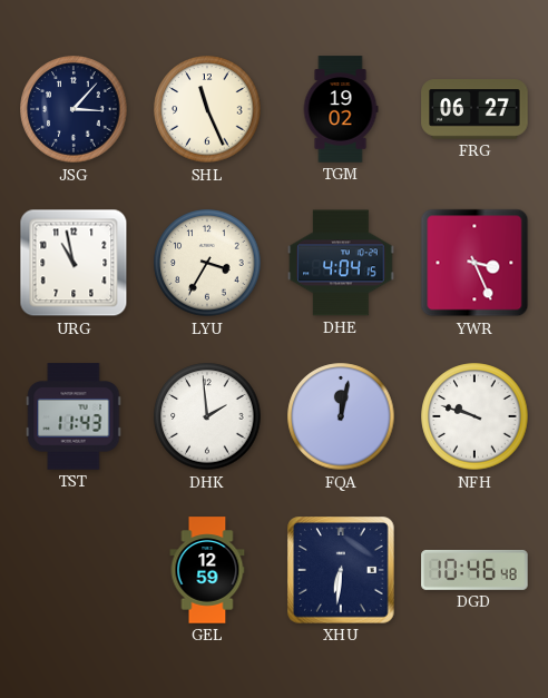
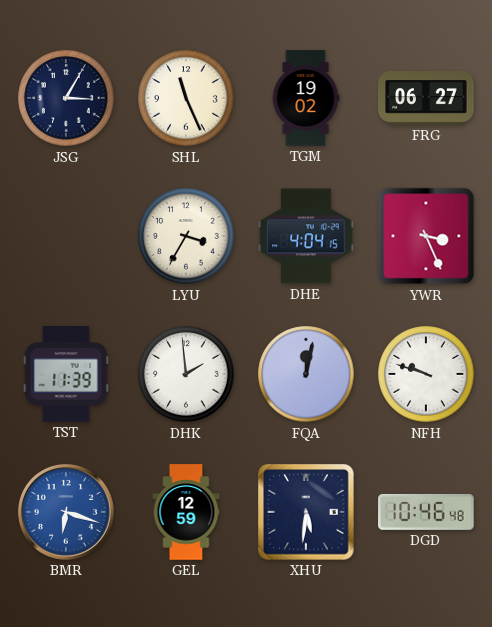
JSG: 3:07 -> 3:05
URG: 10:58 -> none
TST: 11:43 -> 11:39
BMR: none -> 6:18
XHU: 6:31 -> 5:31
